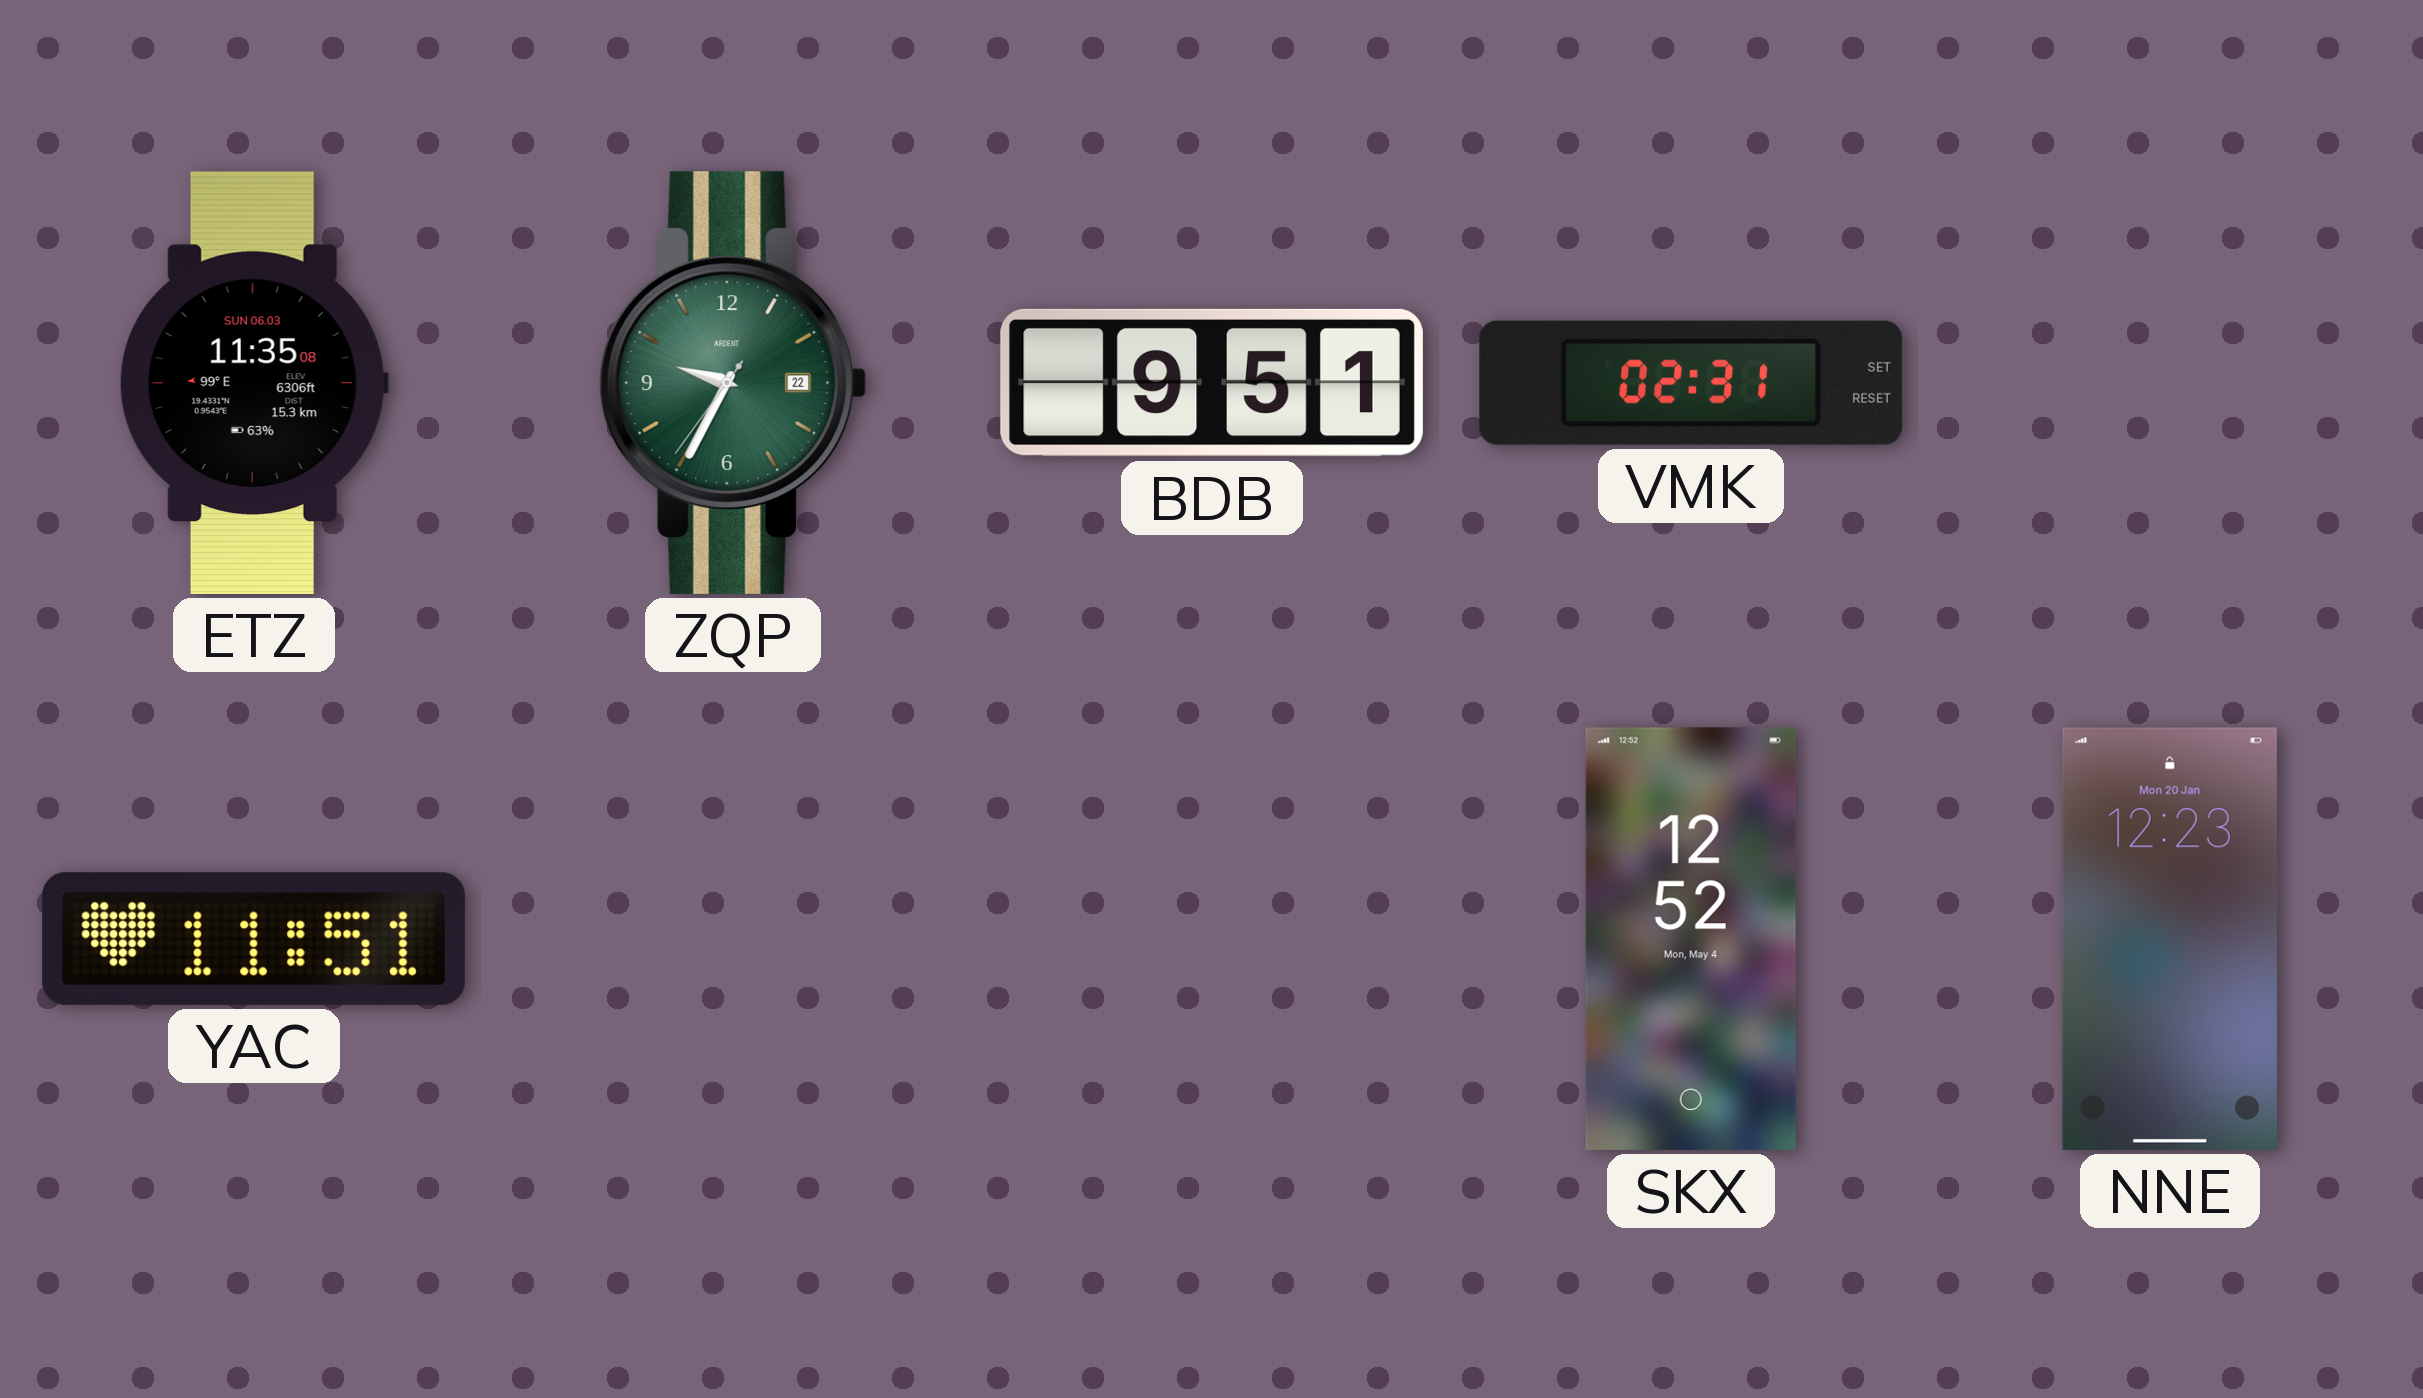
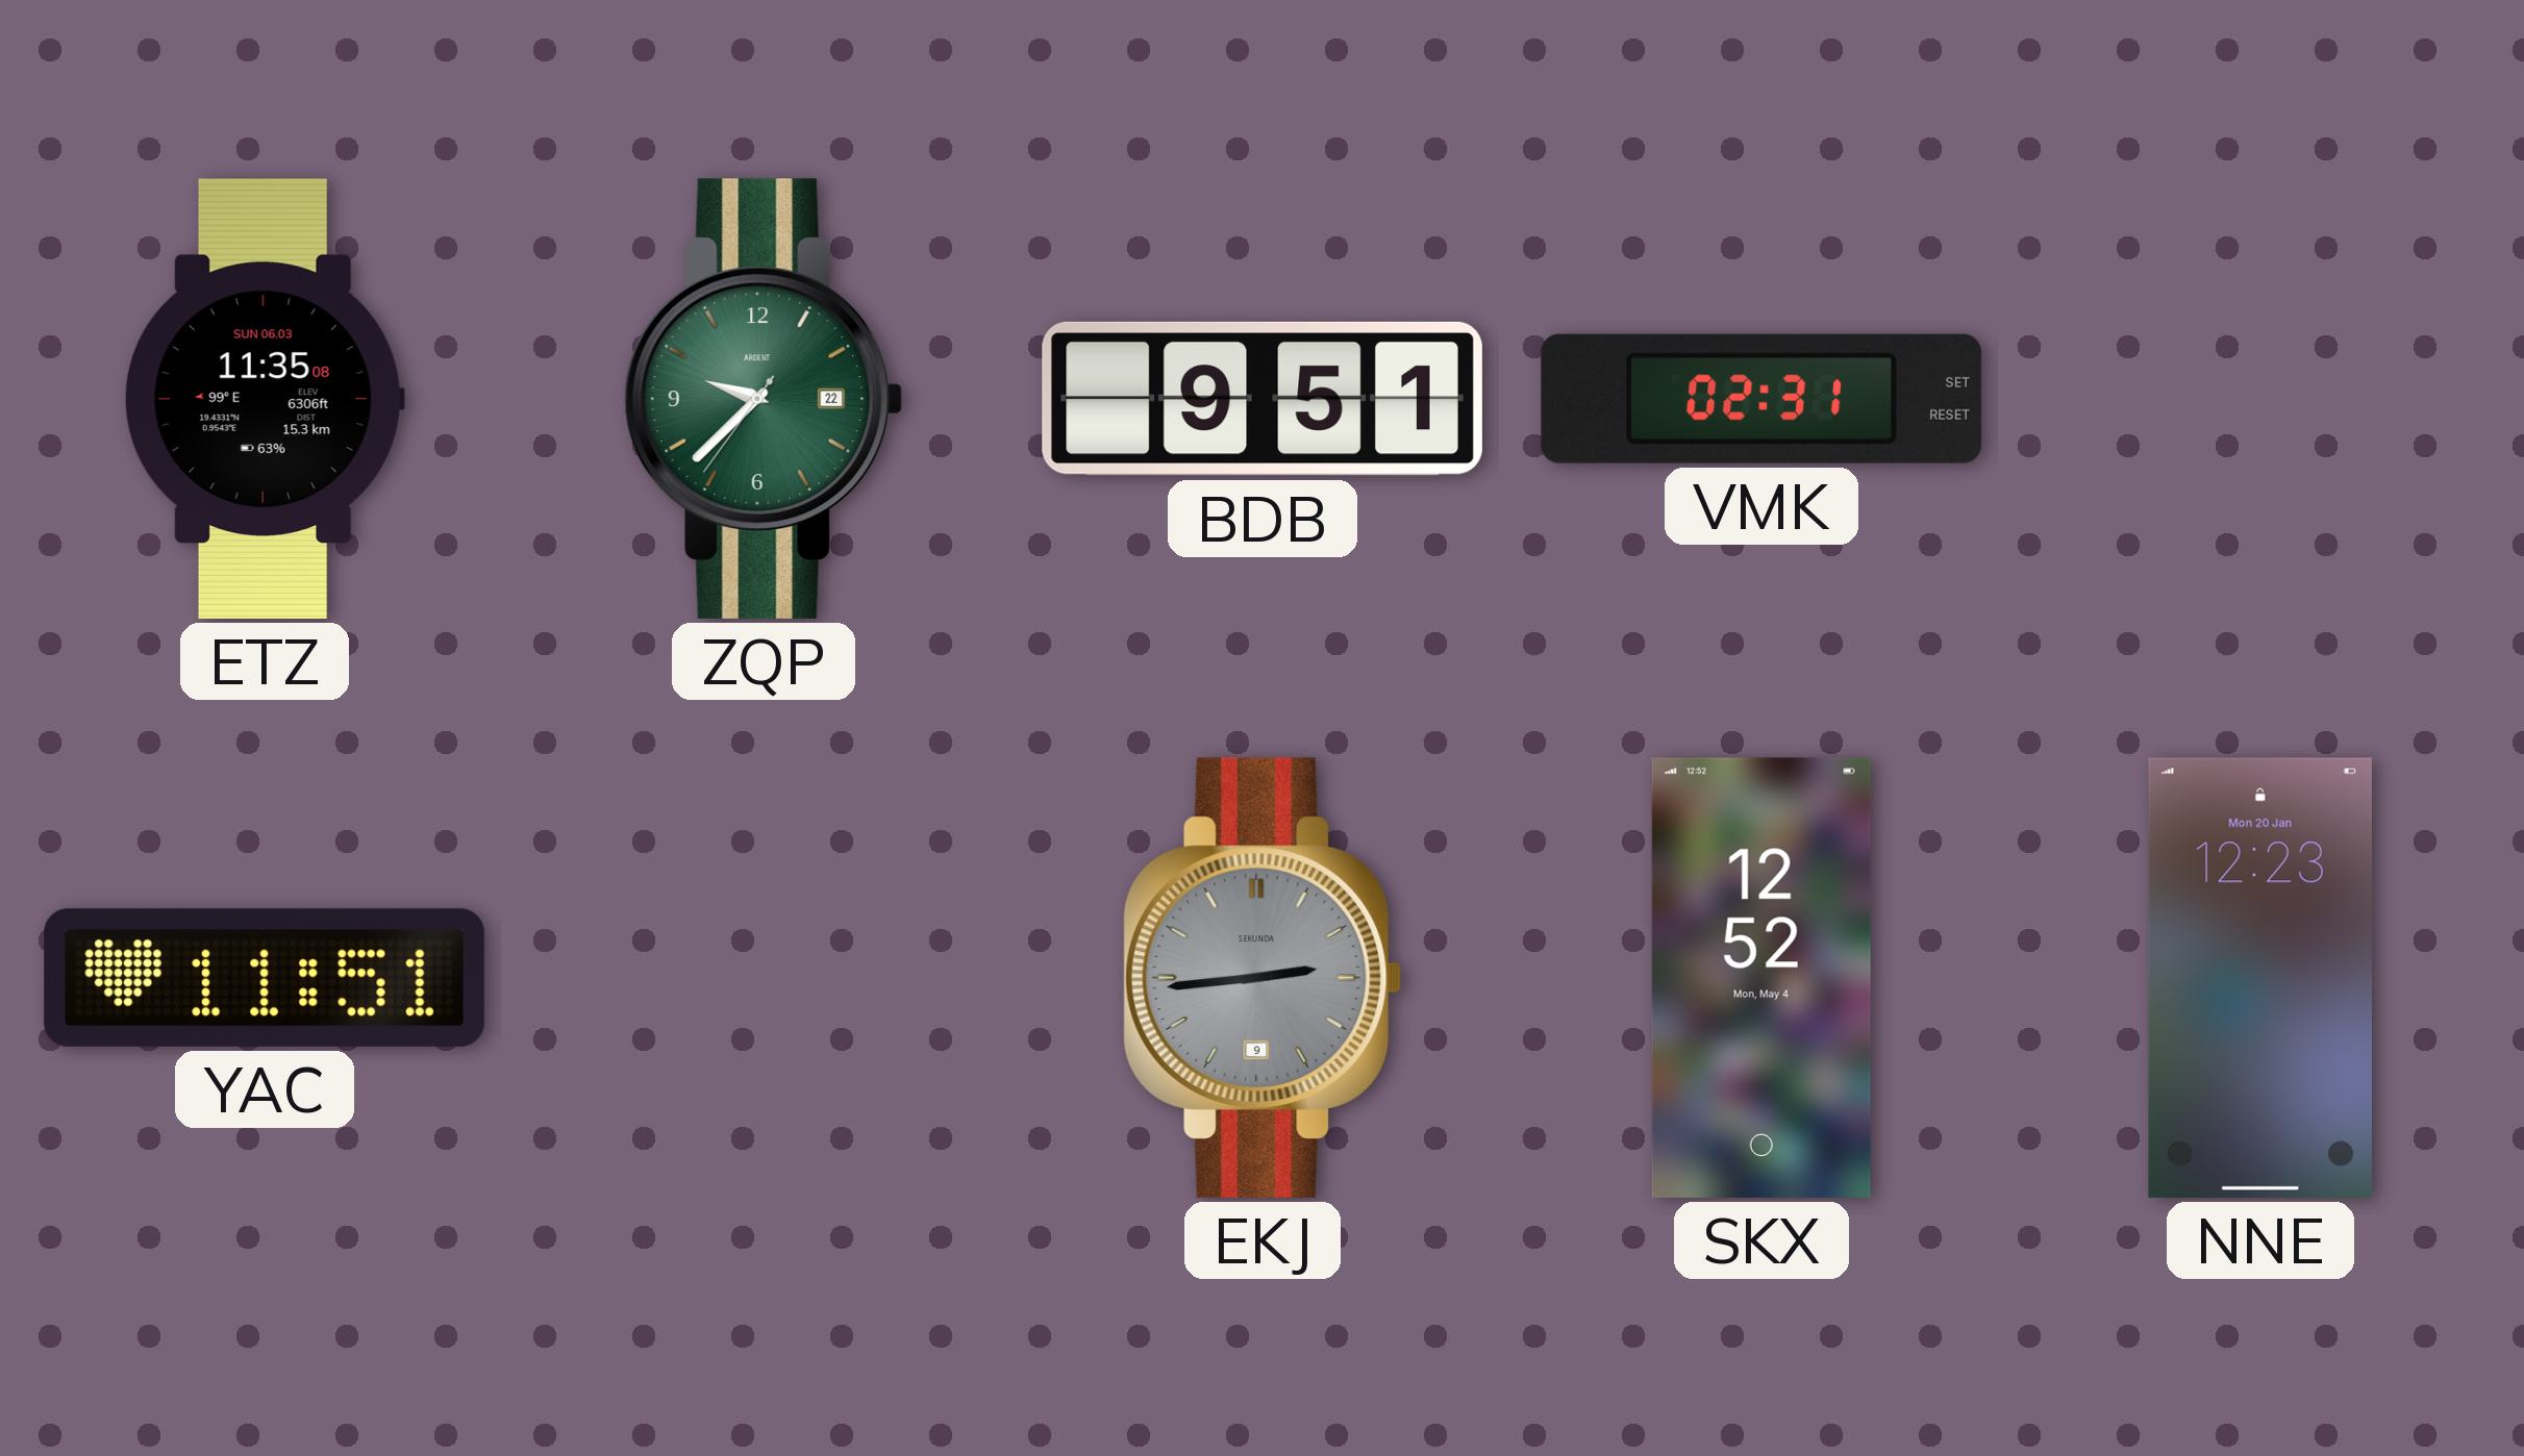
ZQP: 9:34 -> 9:37
EKJ: none -> 2:44
